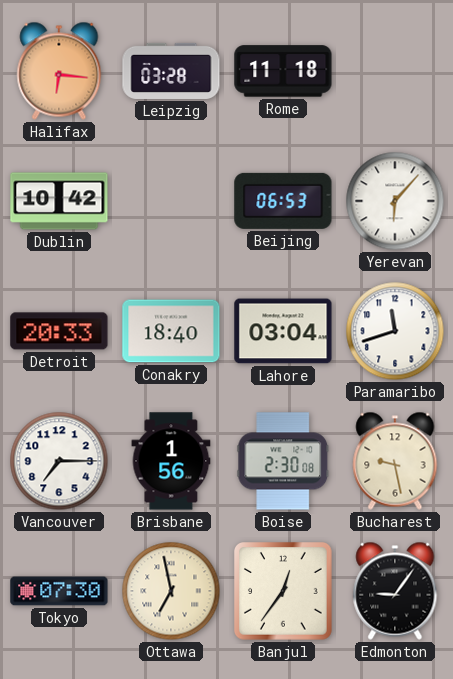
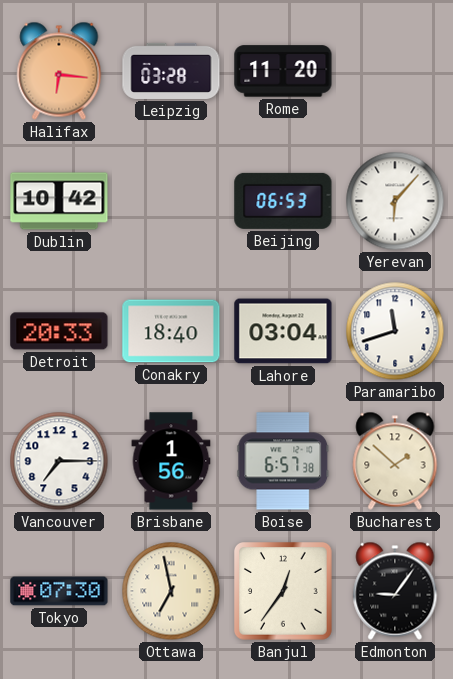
Rome: 11:18 -> 11:20
Boise: 2:30 -> 6:57
Bucharest: 9:28 -> 1:52
